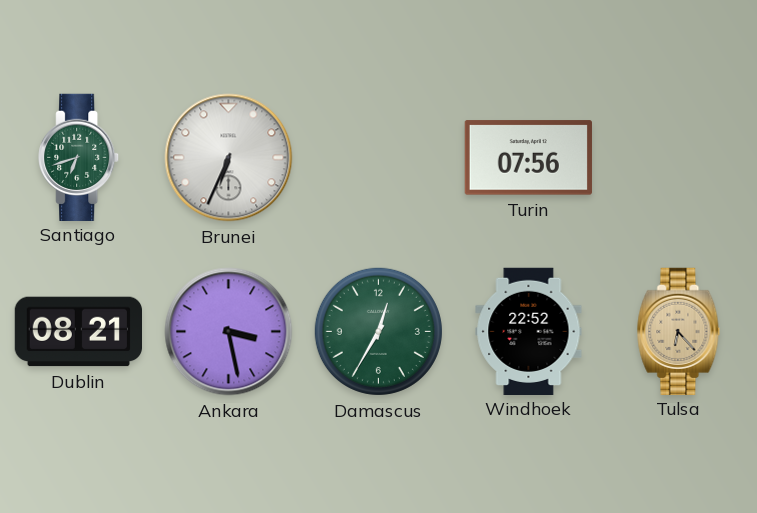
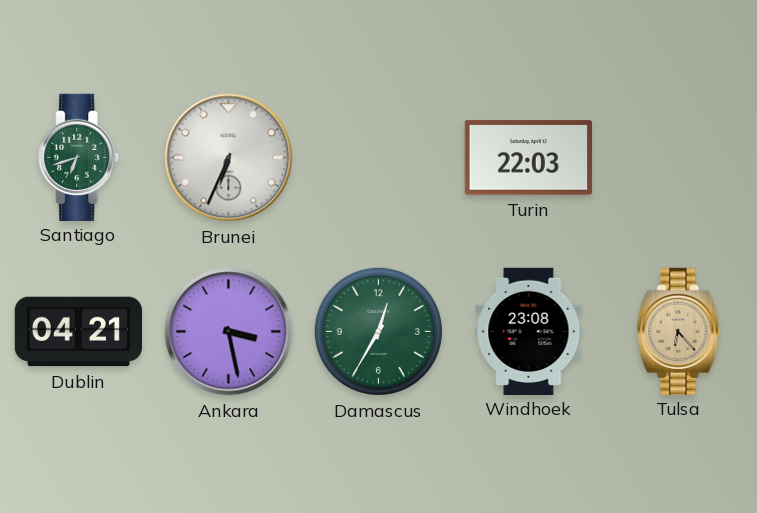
Turin: 07:56 -> 22:03
Dublin: 08:21 -> 04:21
Windhoek: 22:52 -> 23:08
